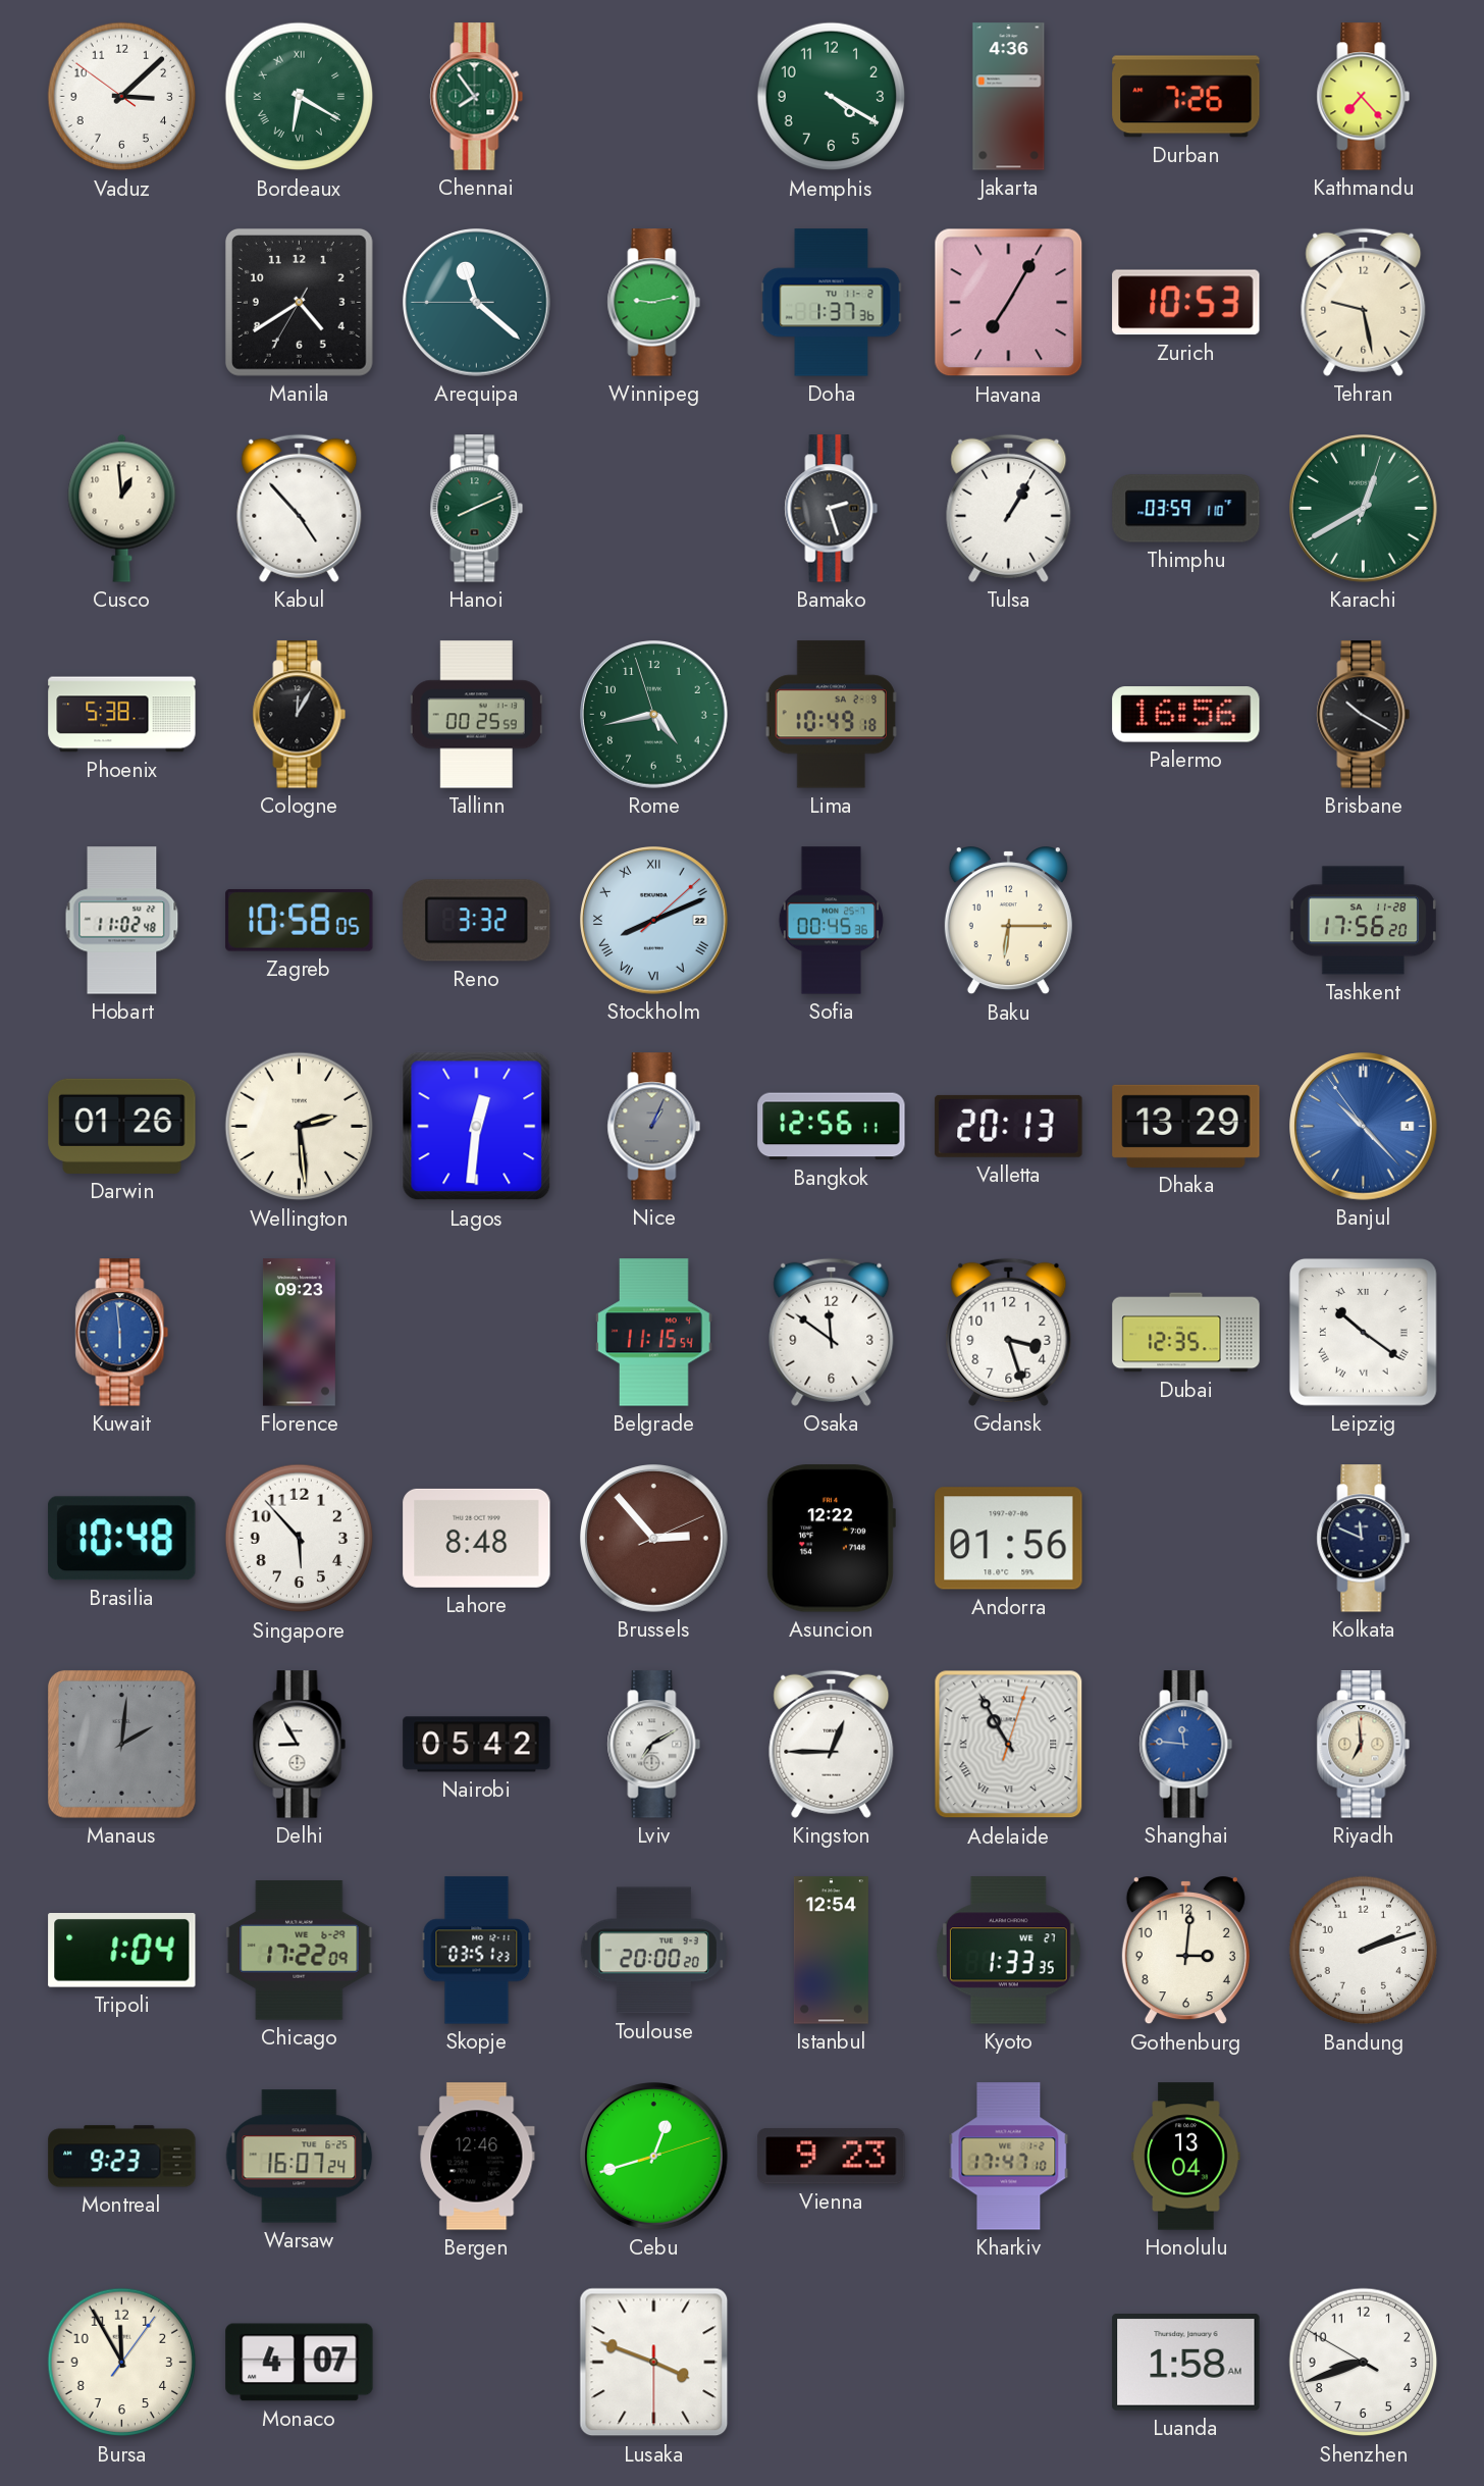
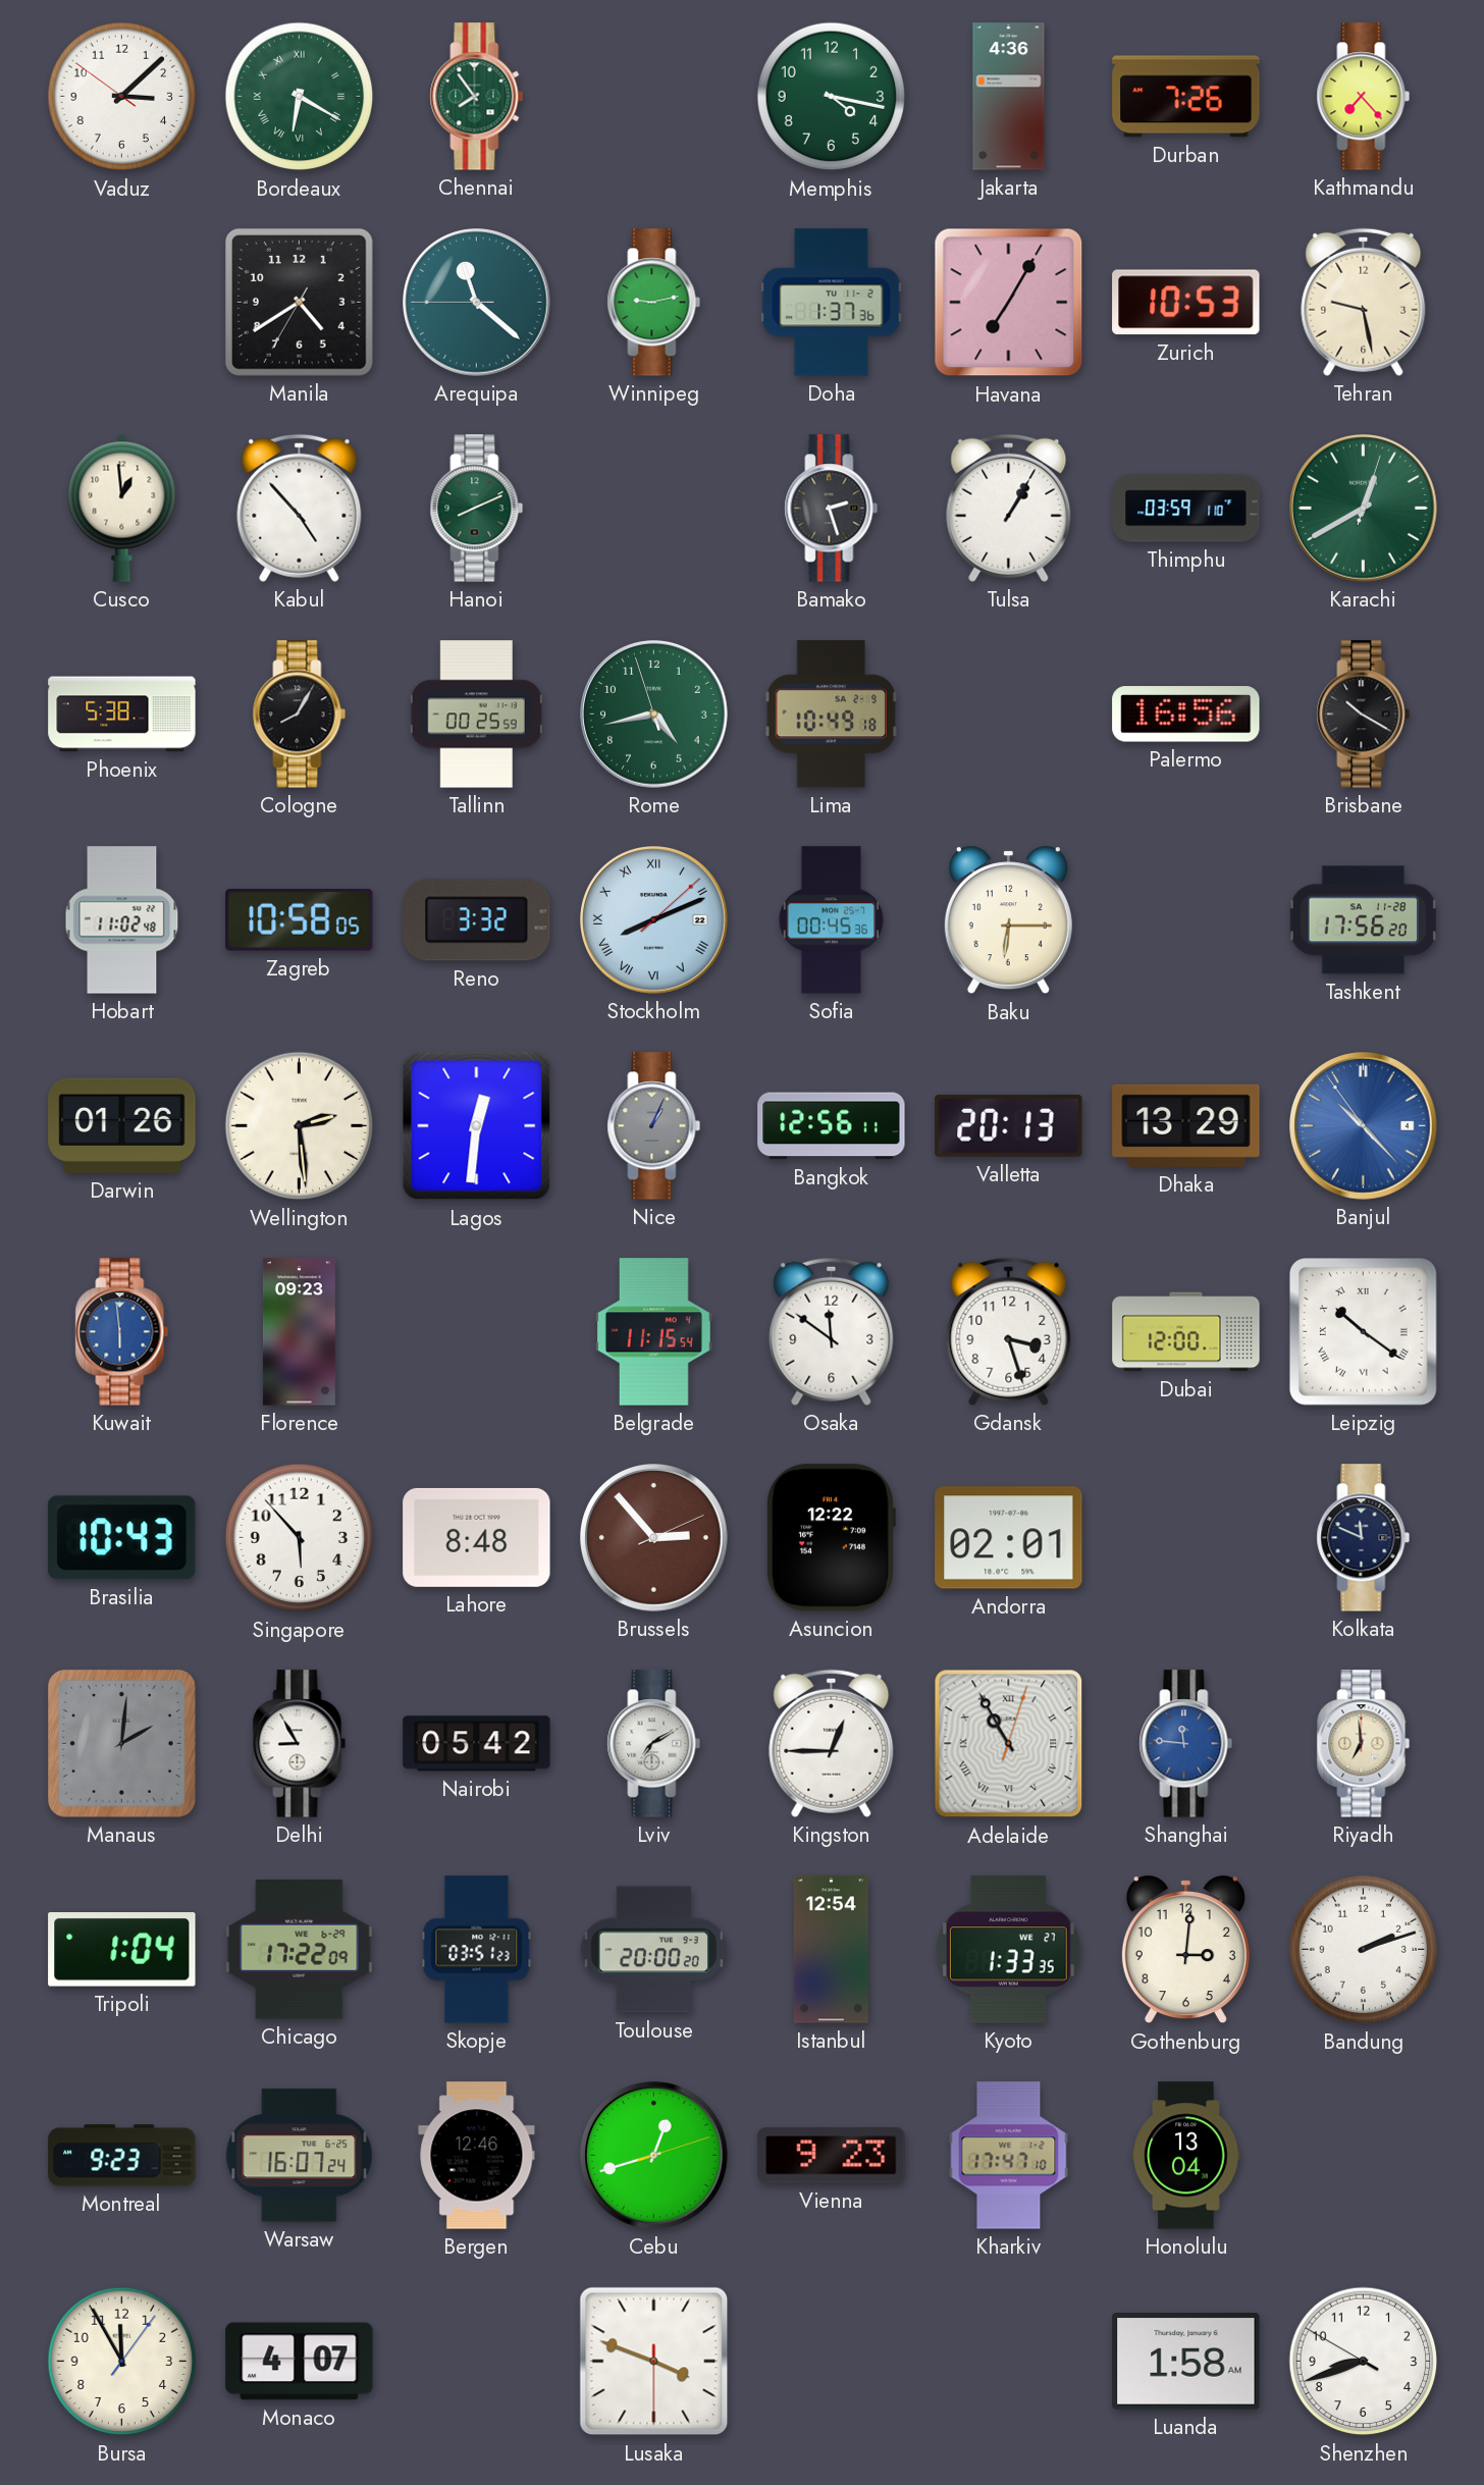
Memphis: 4:20 -> 4:17
Cologne: 12:05 -> 8:05
Dubai: 12:35 -> 12:00
Brasilia: 10:48 -> 10:43
Andorra: 01:56 -> 02:01
